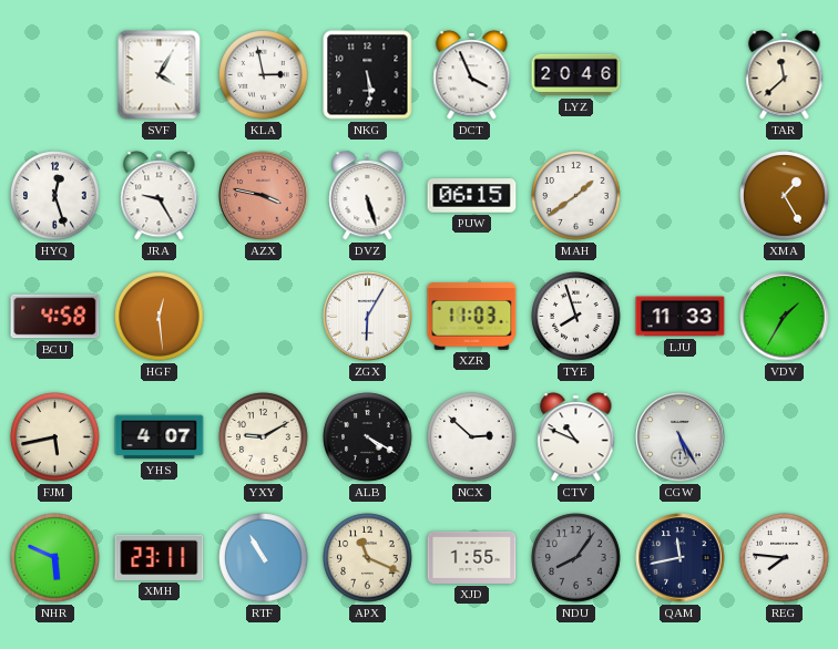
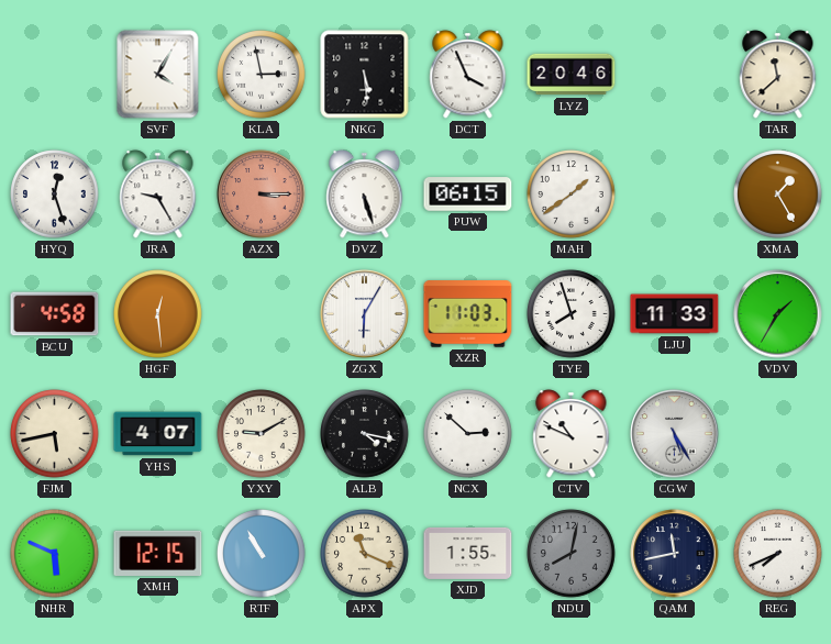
AZX: 3:47 -> 3:15
ALB: 4:20 -> 4:17
XMH: 23:11 -> 12:15
NDU: 8:06 -> 8:02
REG: 7:46 -> 7:41
